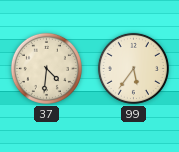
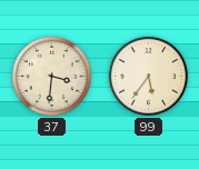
37: 4:31 -> 3:31
